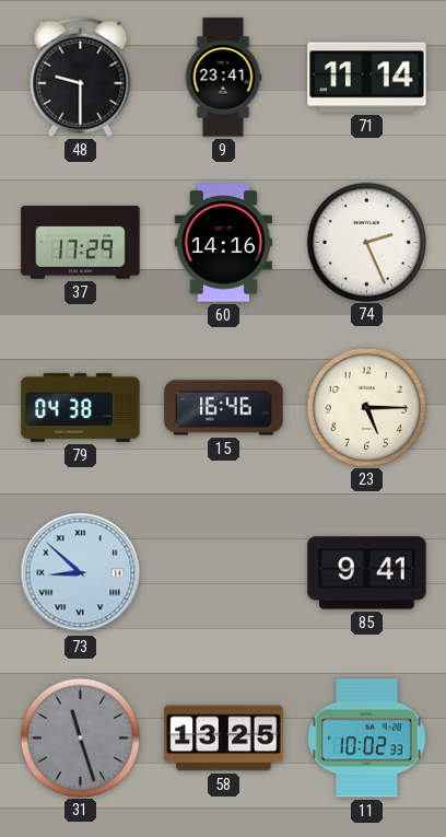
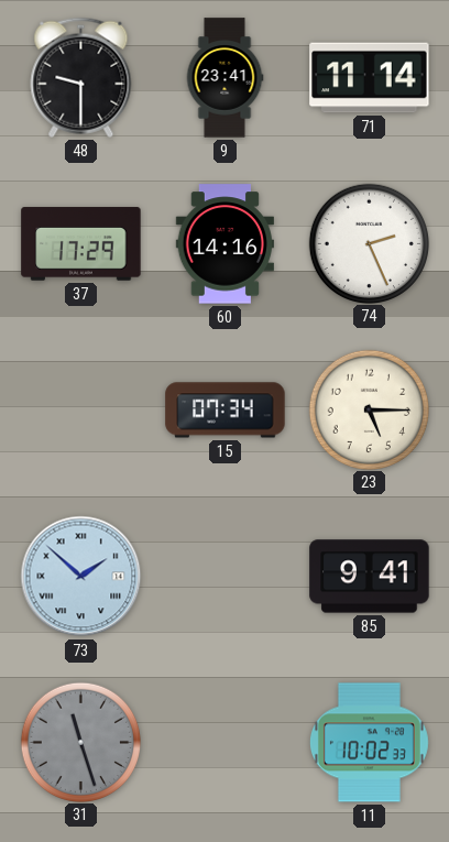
79: 04:38 -> none
15: 16:46 -> 07:34
73: 8:52 -> 1:52
58: 13:25 -> none
